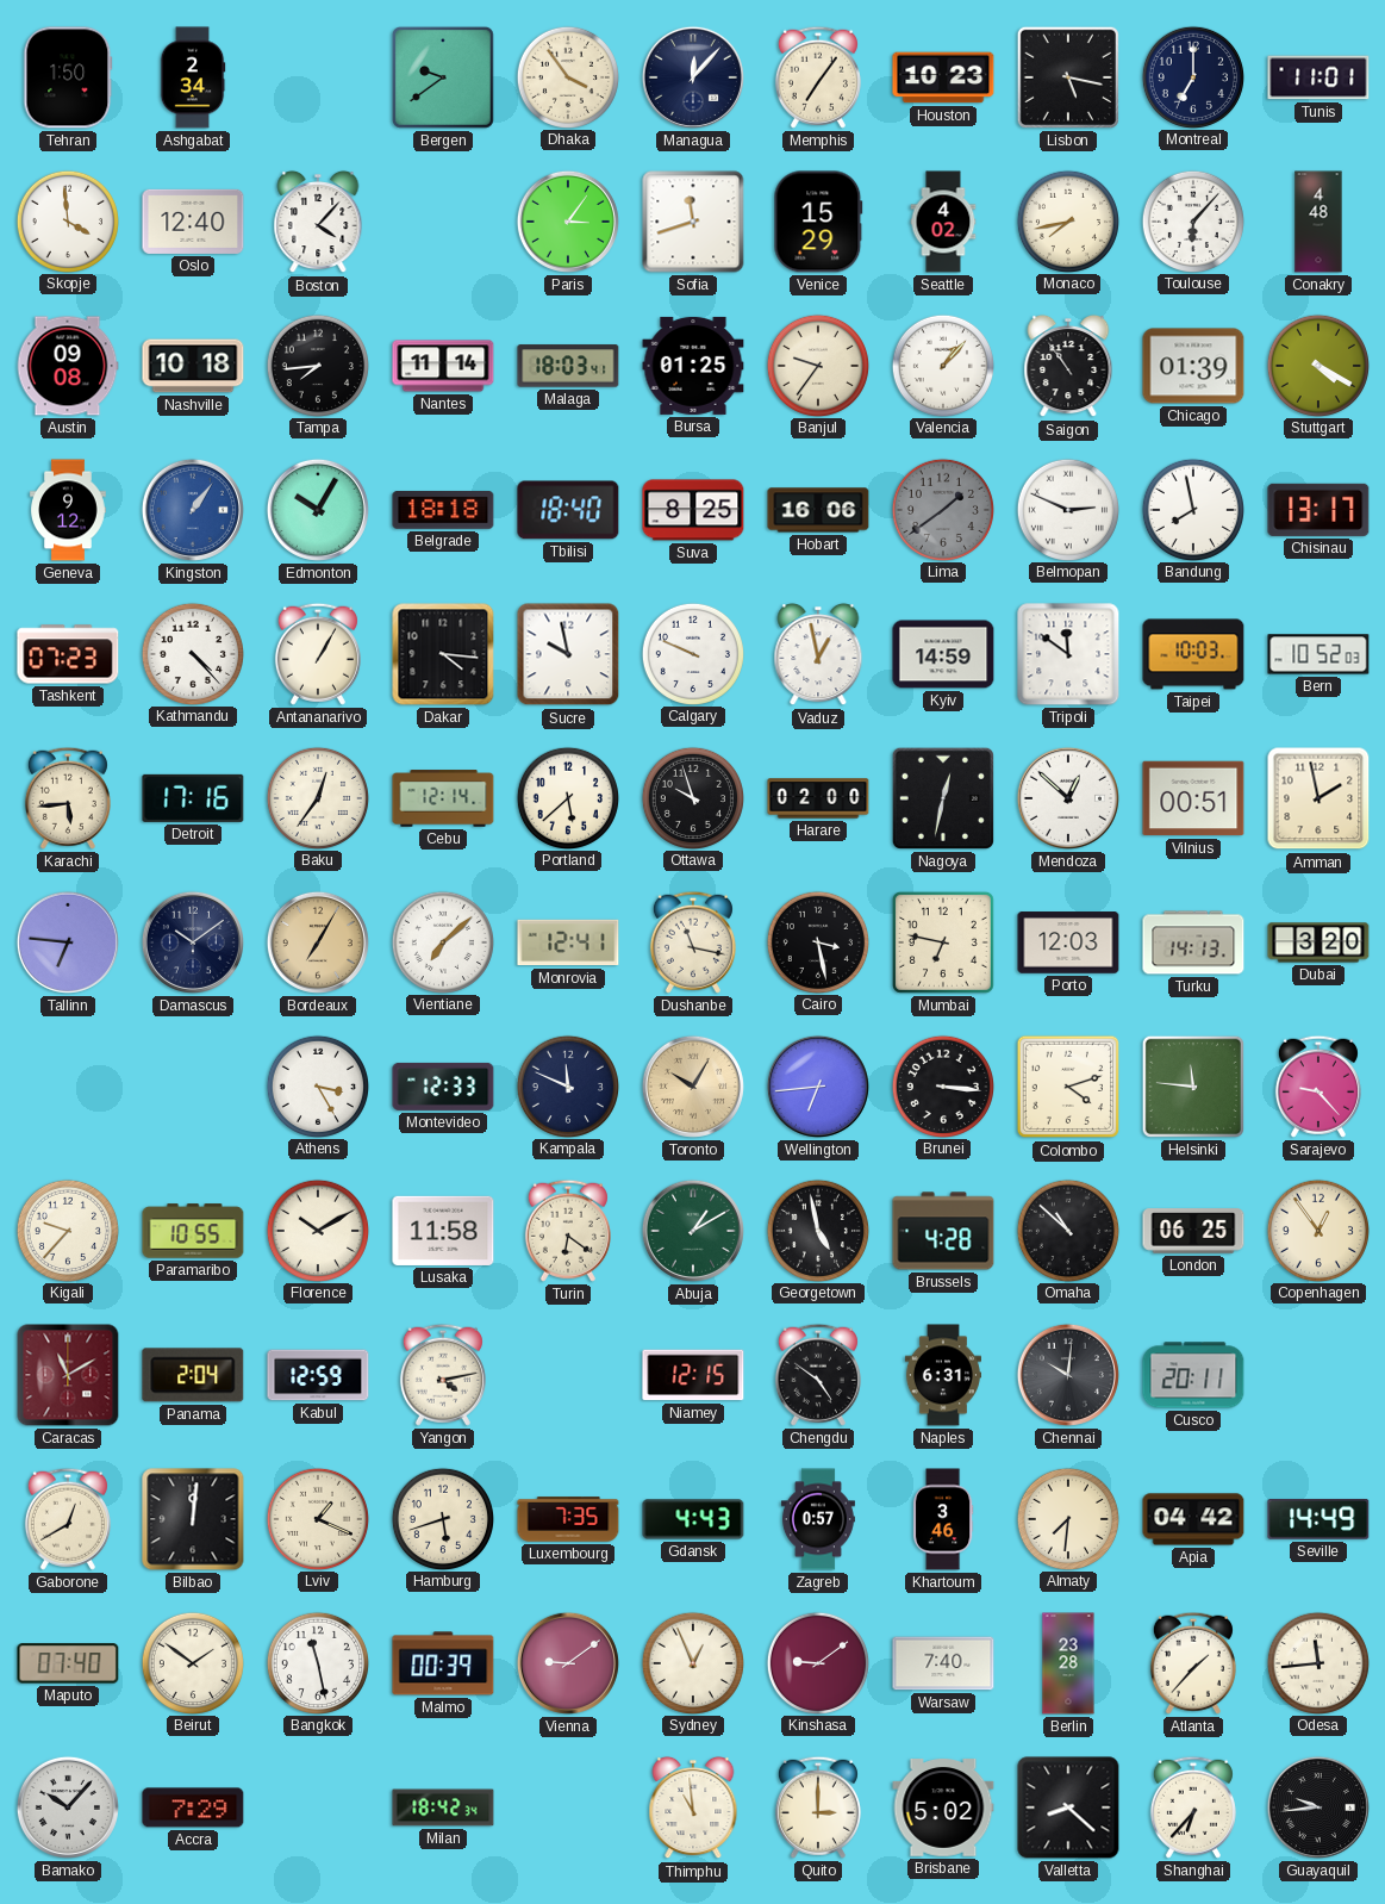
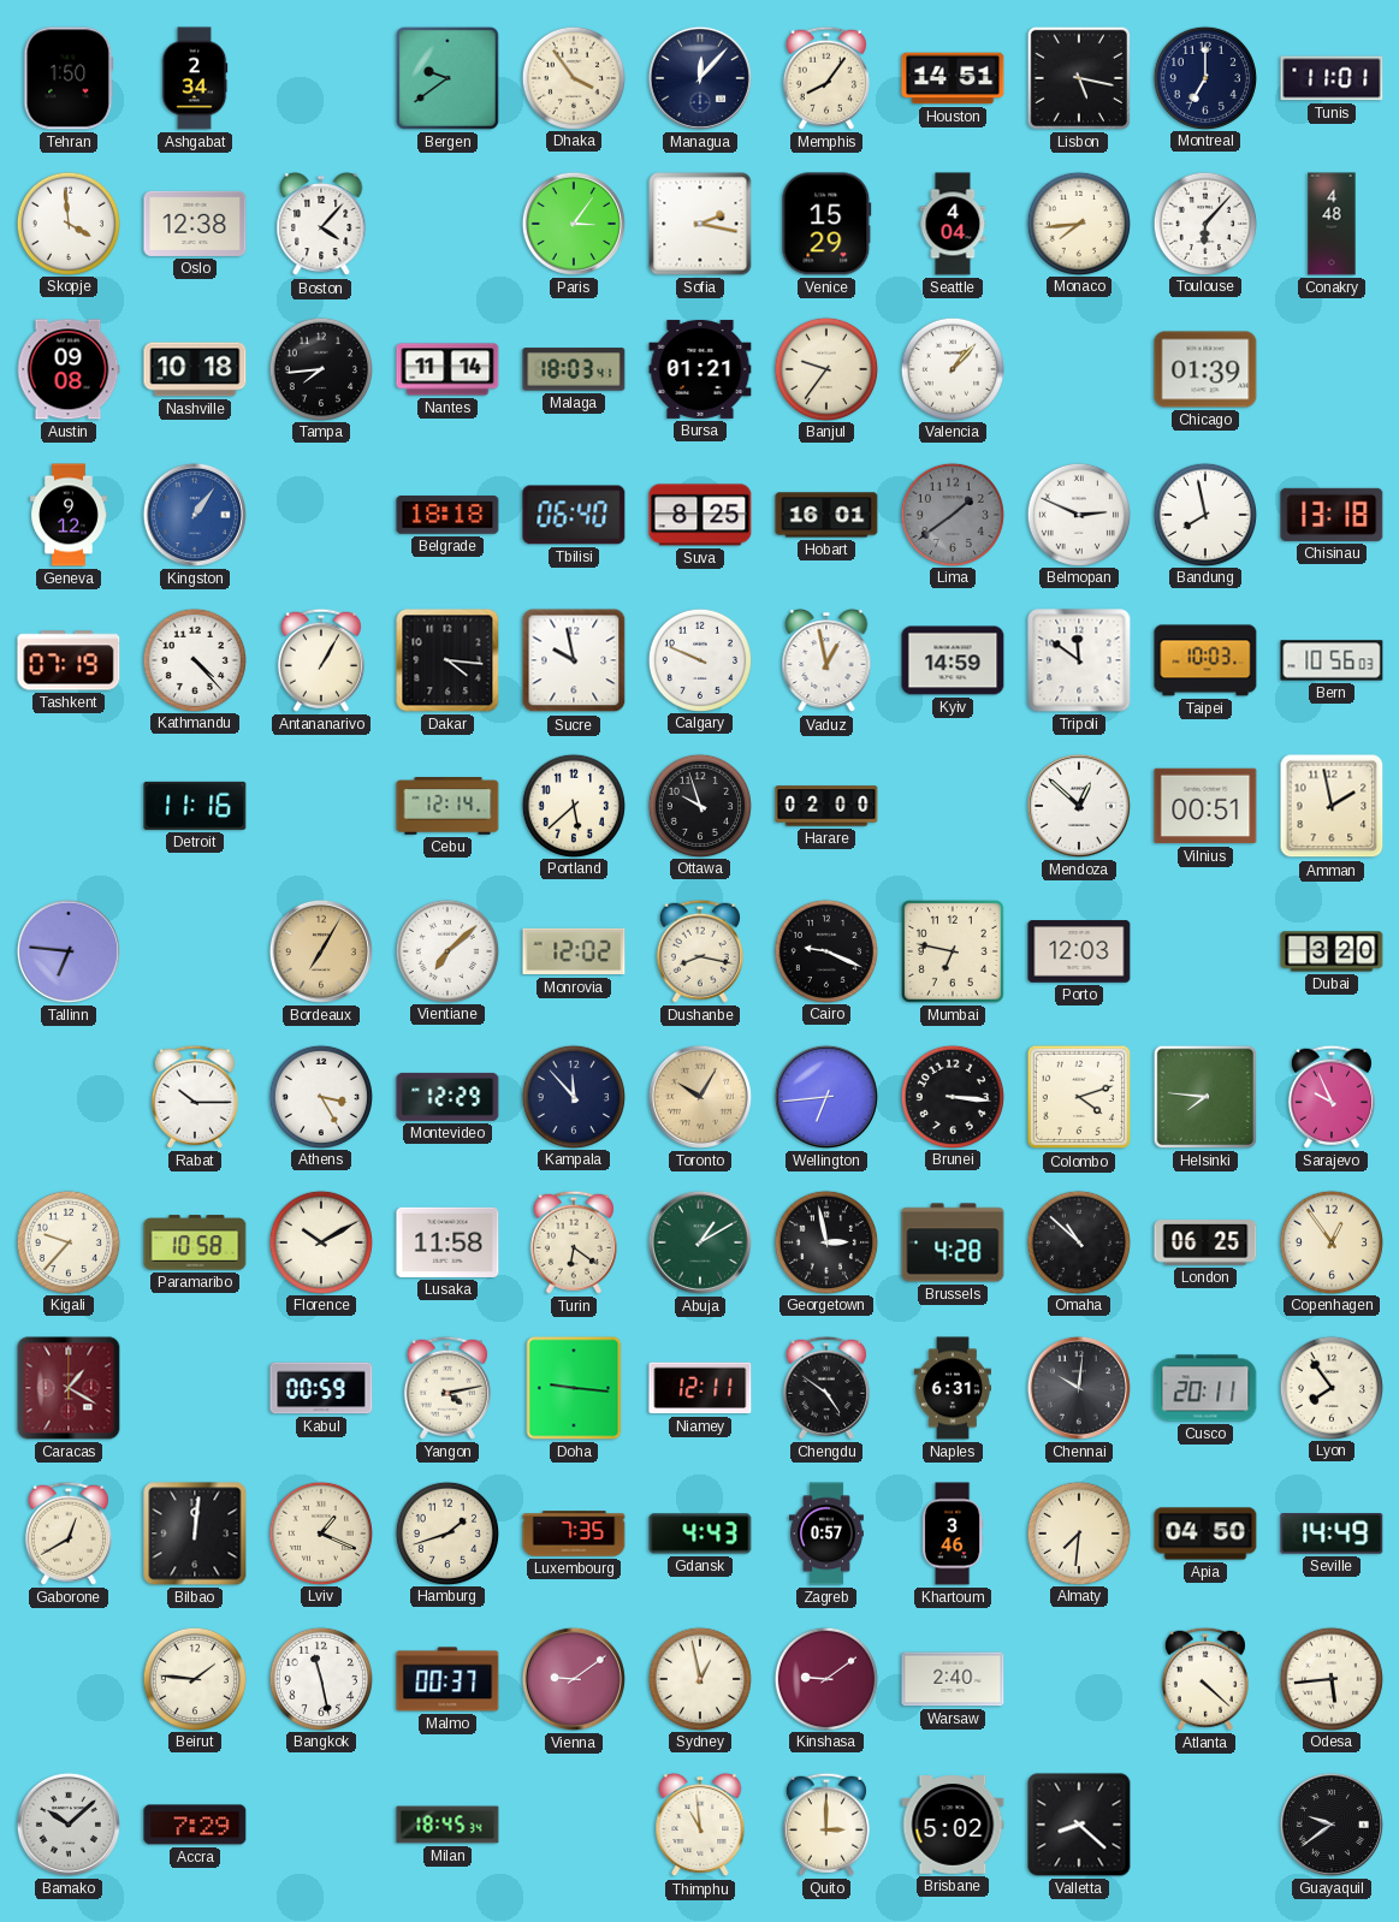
Memphis: 7:06 -> 8:06
Houston: 10:23 -> 14:51
Oslo: 12:40 -> 12:38
Sofia: 11:42 -> 2:17
Seattle: 4:02 -> 4:04
Monaco: 7:43 -> 7:44
Bursa: 01:25 -> 01:21
Saigon: 10:54 -> none
Stuttgart: 4:20 -> none
Edmonton: 10:05 -> none
Tbilisi: 18:40 -> 06:40
Hobart: 16:06 -> 16:01
Chisinau: 13:17 -> 13:18
Tashkent: 07:23 -> 07:19
Bern: 10:52 -> 10:56
Karachi: 5:44 -> none
Detroit: 17:16 -> 11:16
Baku: 12:36 -> none
Nagoya: 12:32 -> none
Damascus: 10:09 -> none
Monrovia: 12:41 -> 12:02
Dushanbe: 11:17 -> 8:17
Cairo: 3:28 -> 9:19
Turku: 14:13 -> none
Rabat: none -> 10:15
Montevideo: 12:33 -> 12:29
Kampala: 11:49 -> 11:53
Helsinki: 11:46 -> 7:46
Sarajevo: 9:23 -> 9:56
Paramaribo: 10:55 -> 10:58
Georgetown: 4:58 -> 2:58
Caracas: 11:10 -> 1:20
Panama: 2:04 -> none
Kabul: 12:59 -> 00:59
Doha: none -> 9:16
Niamey: 12:15 -> 12:11
Lyon: none -> 7:54
Hamburg: 5:42 -> 1:42
Apia: 04:42 -> 04:50
Maputo: 07:40 -> none
Beirut: 1:51 -> 1:46
Malmo: 00:39 -> 00:37
Sydney: 12:56 -> 12:58
Warsaw: 7:40 -> 2:40
Berlin: 23:28 -> none
Atlanta: 1:37 -> 4:22
Odesa: 11:44 -> 5:44
Bamako: 10:07 -> 10:08
Milan: 18:42 -> 18:45
Shanghai: 6:37 -> none
Guayaquil: 9:44 -> 9:39
